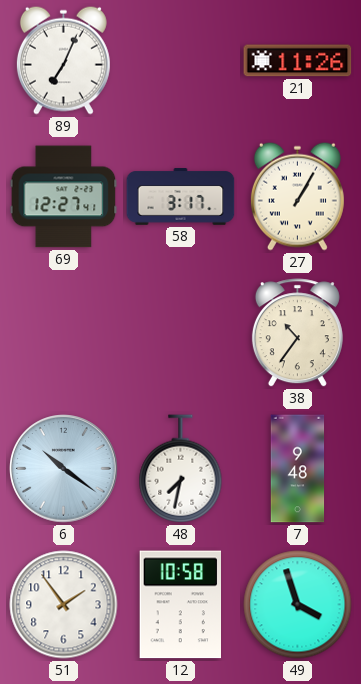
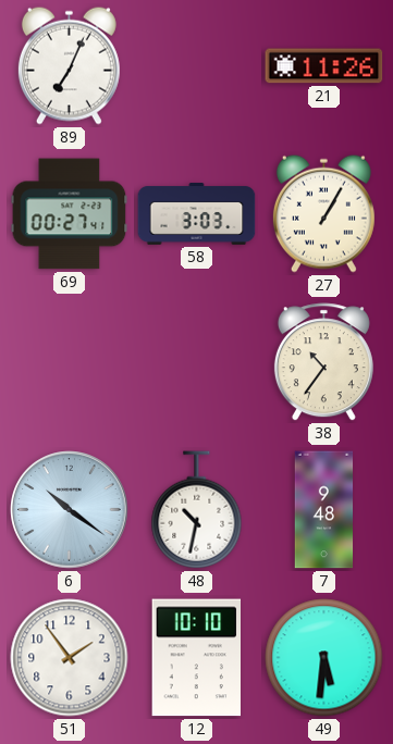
69: 12:27 -> 00:27
58: 3:17 -> 3:03
48: 7:32 -> 10:32
12: 10:58 -> 10:10
49: 3:57 -> 5:31
